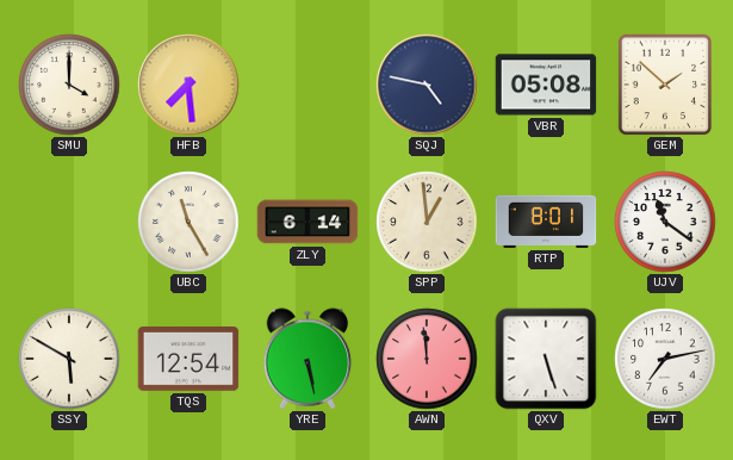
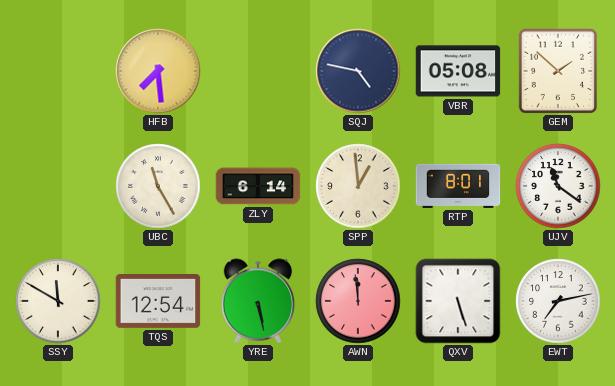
SMU: 4:00 -> none
SSY: 5:50 -> 11:50
